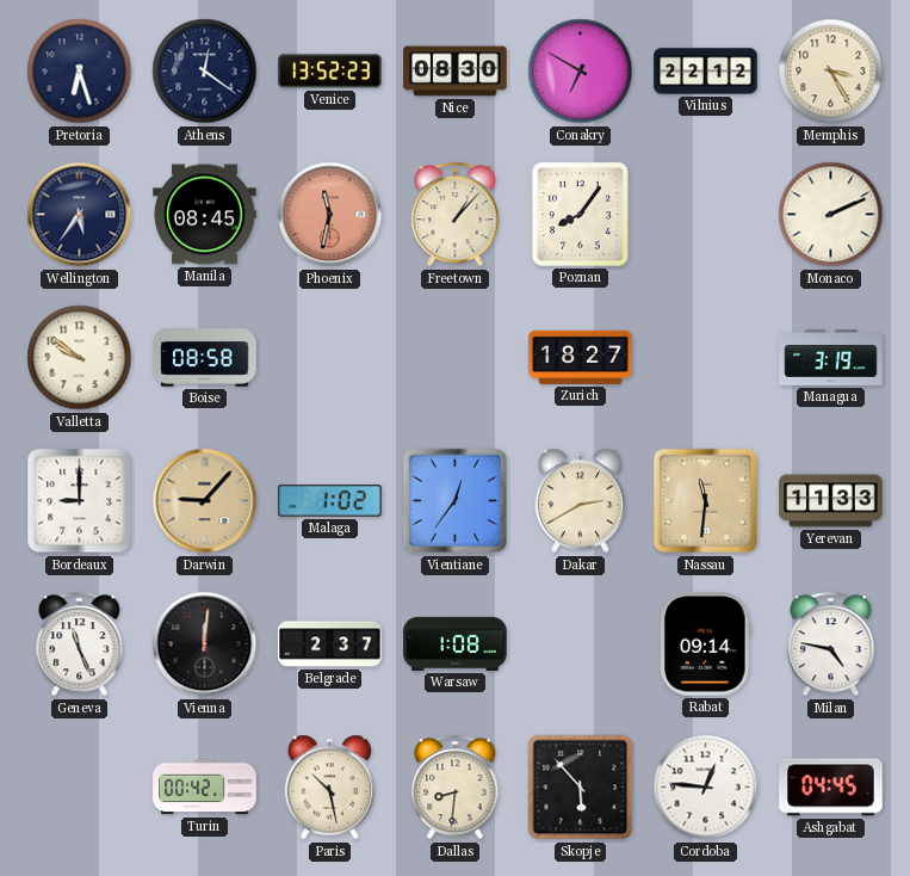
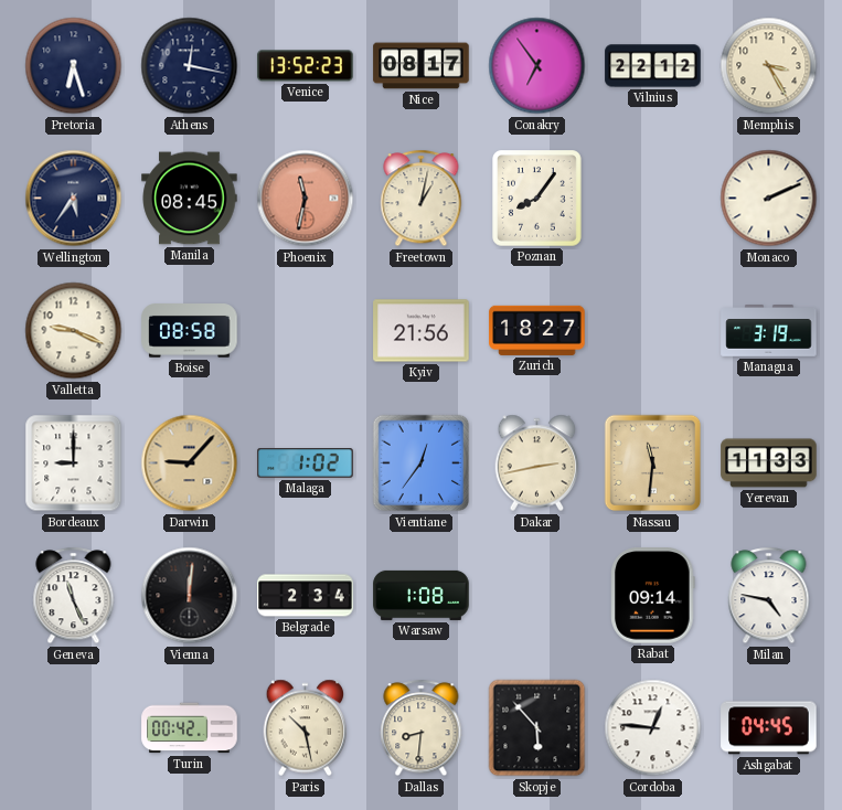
Athens: 12:21 -> 12:17
Nice: 08:30 -> 08:17
Conakry: 6:50 -> 6:54
Freetown: 1:07 -> 1:02
Valletta: 9:51 -> 9:19
Kyiv: none -> 21:56
Dakar: 2:40 -> 2:43
Belgrade: 2:37 -> 2:34
